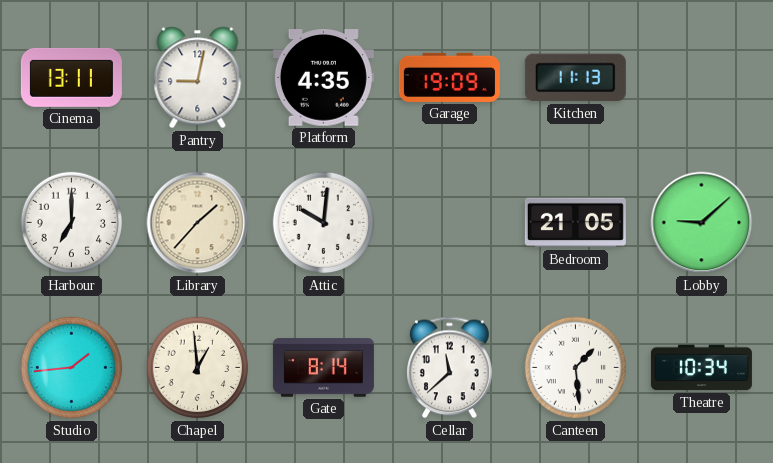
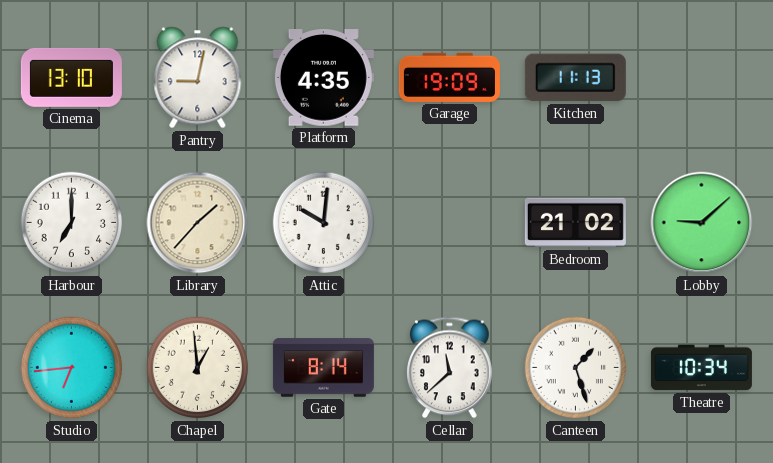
Cinema: 13:11 -> 13:10
Bedroom: 21:05 -> 21:02
Studio: 1:44 -> 6:44
Canteen: 1:29 -> 1:27
